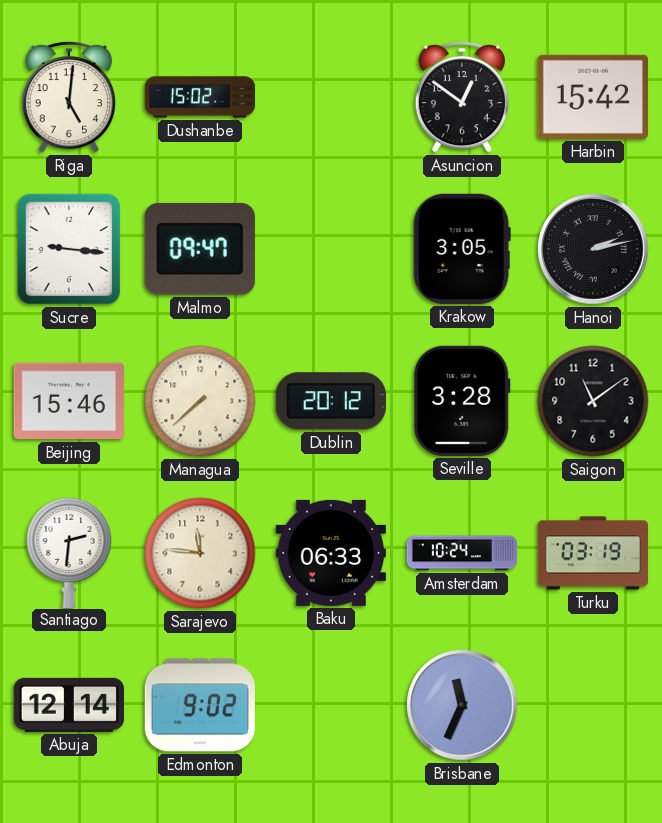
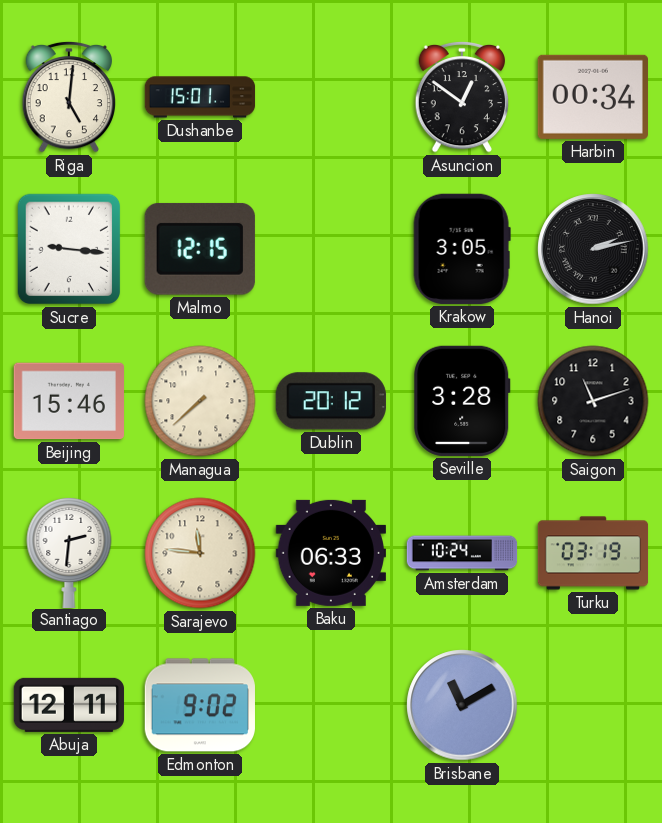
Dushanbe: 15:02 -> 15:01
Harbin: 15:42 -> 00:34
Malmo: 09:47 -> 12:15
Saigon: 11:09 -> 11:12
Abuja: 12:14 -> 12:11
Brisbane: 11:34 -> 11:10
